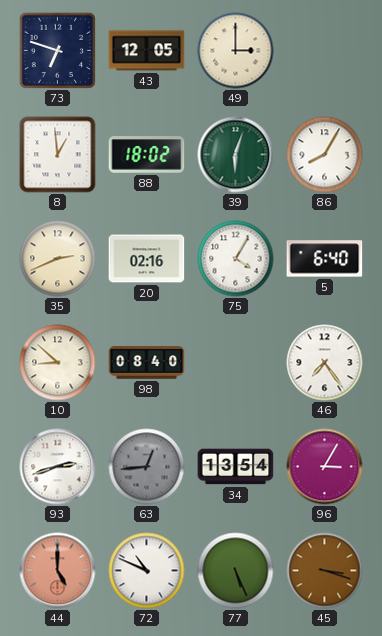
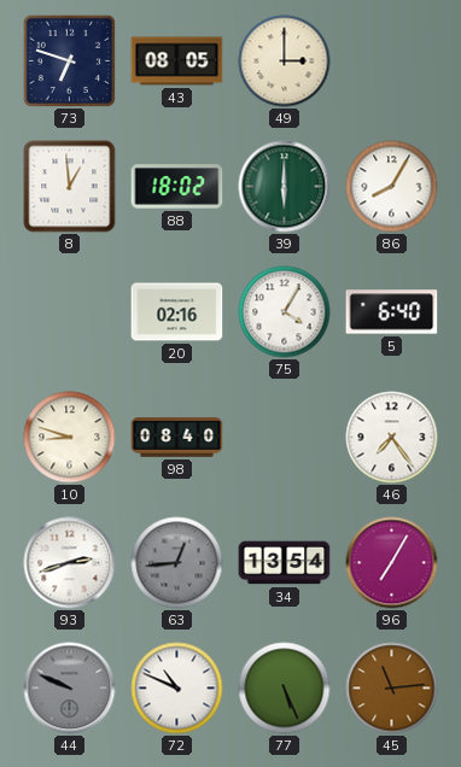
43: 12:05 -> 08:05
39: 6:03 -> 6:00
35: 2:41 -> none
10: 8:52 -> 8:48
96: 3:05 -> 7:05
44: 5:00 -> 9:49
44 dial: salmon -> grey
45: 3:18 -> 11:14
